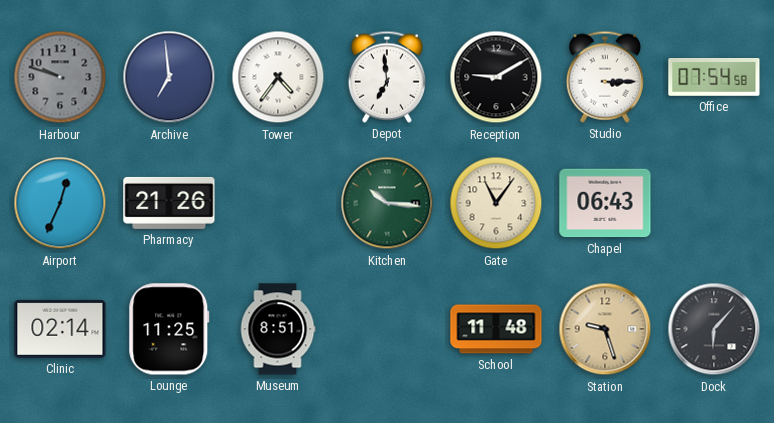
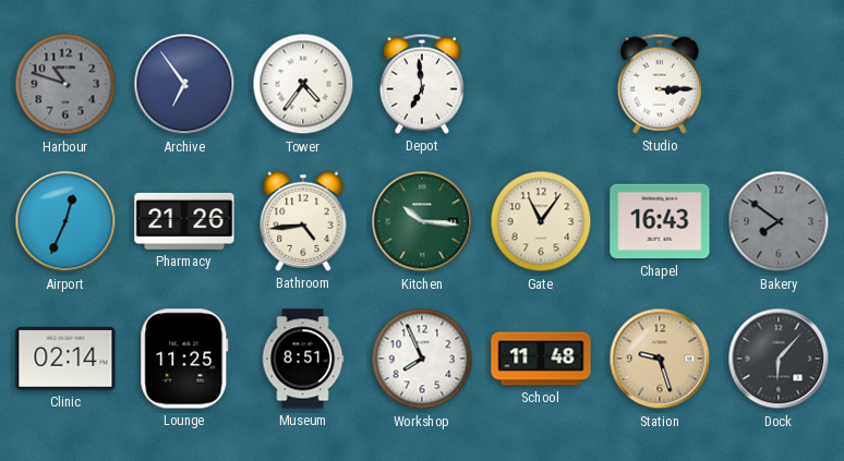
Harbour: 9:48 -> 10:48
Archive: 6:59 -> 6:54
Reception: 9:10 -> none
Office: 07:54 -> none
Bathroom: none -> 4:44
Chapel: 06:43 -> 16:43
Bakery: none -> 7:51
Workshop: none -> 7:56
